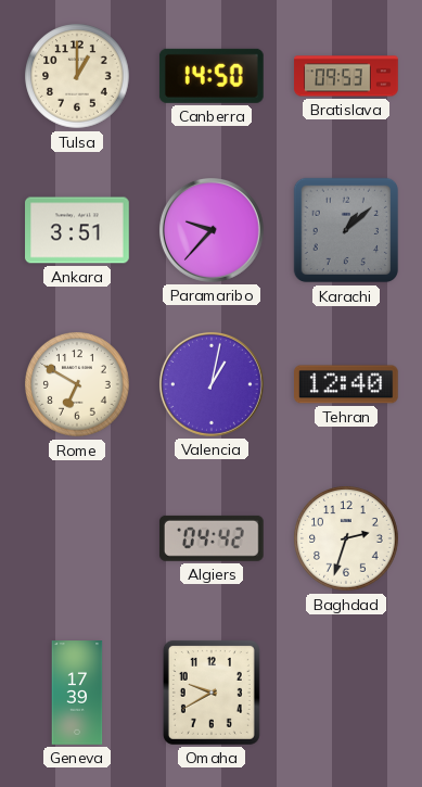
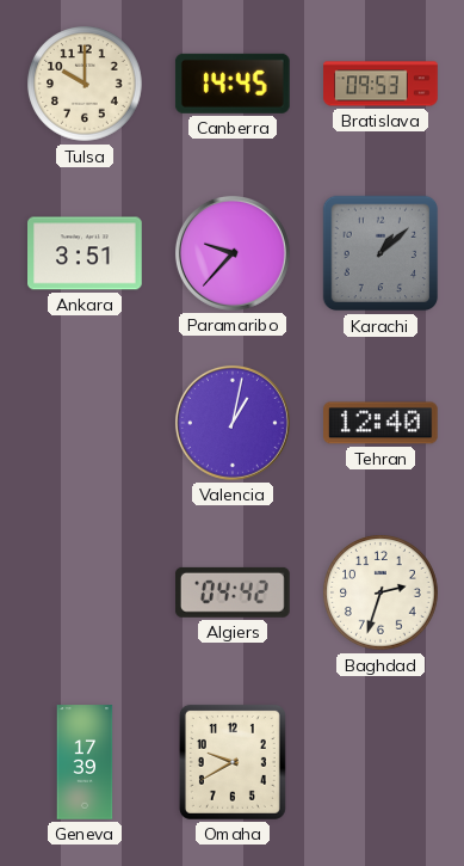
Tulsa: 1:00 -> 10:00
Canberra: 14:50 -> 14:45
Rome: 6:50 -> none
